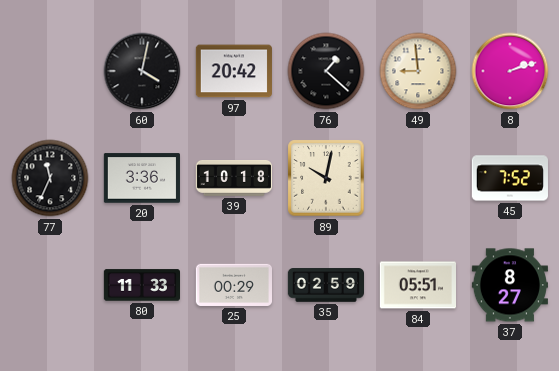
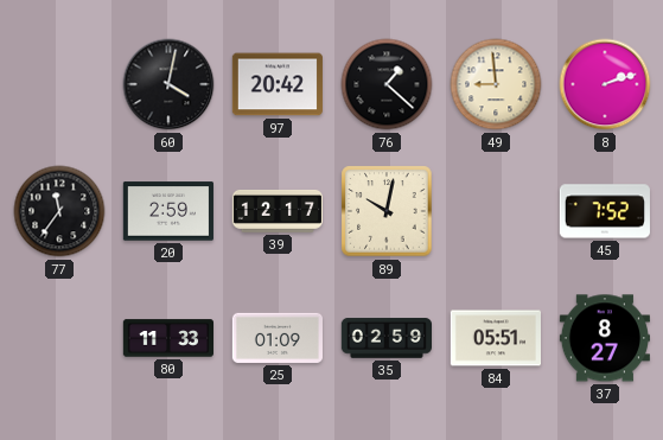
77: 11:34 -> 11:36
20: 3:36 -> 2:59
39: 10:18 -> 12:17
25: 00:29 -> 01:09
